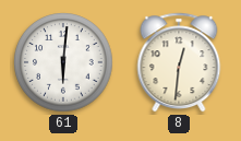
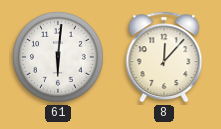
8: 12:31 -> 12:07
